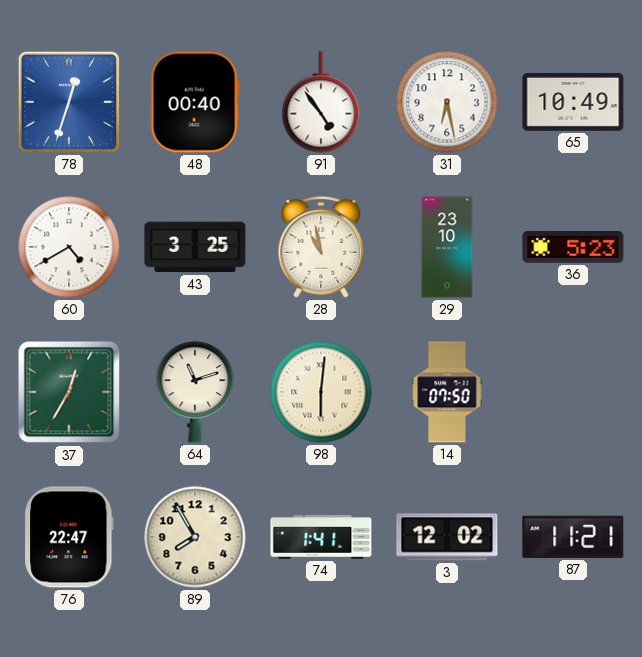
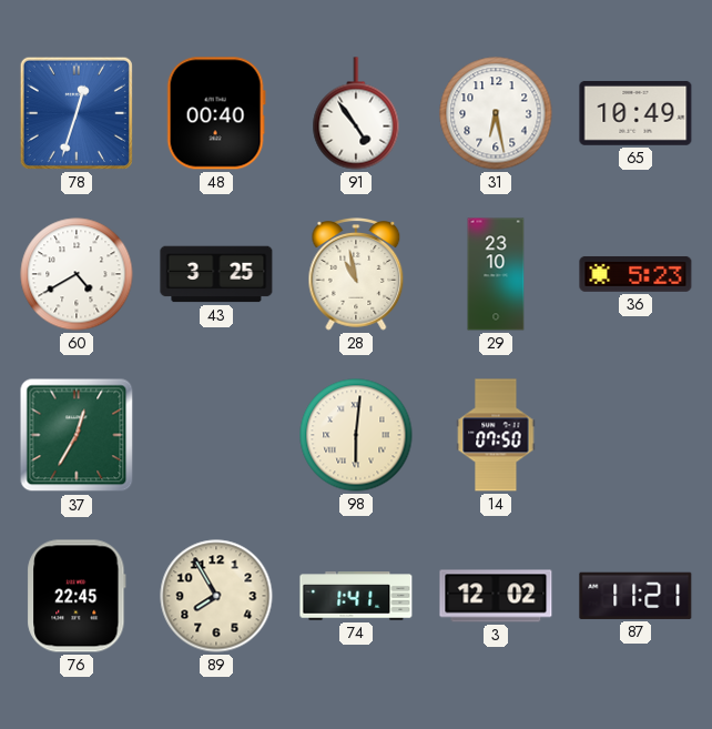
64: 11:12 -> none
76: 22:47 -> 22:45
